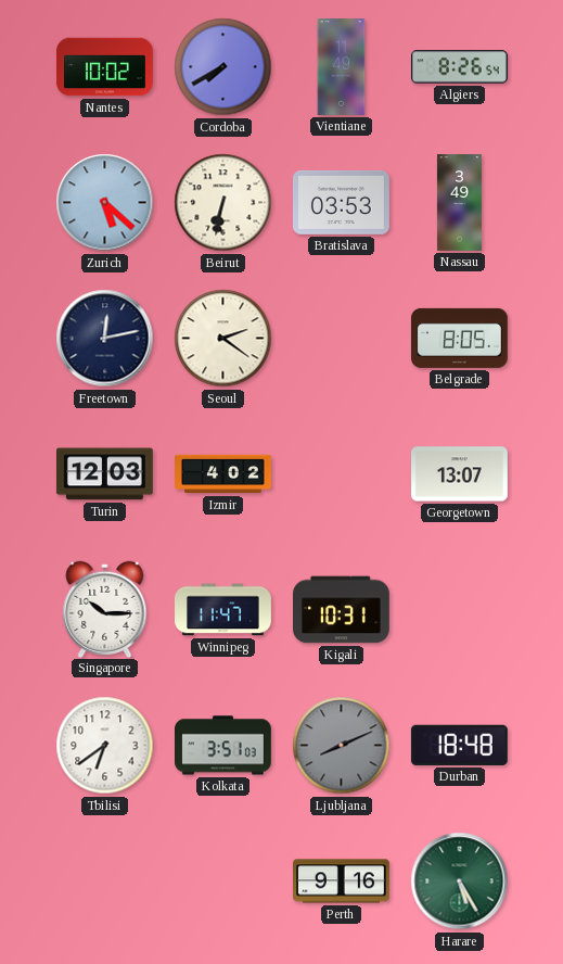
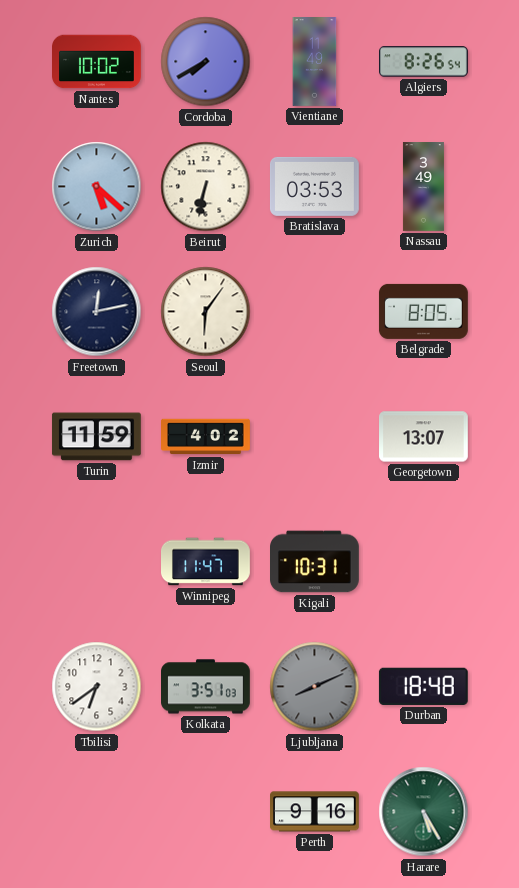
Seoul: 2:21 -> 6:06
Turin: 12:03 -> 11:59
Singapore: 10:15 -> none
